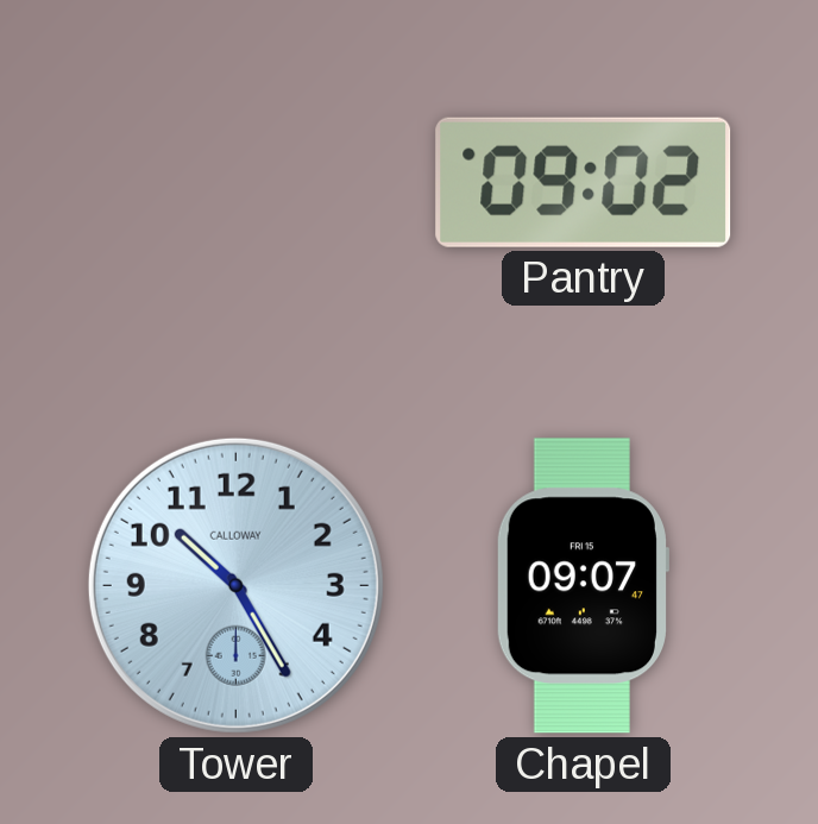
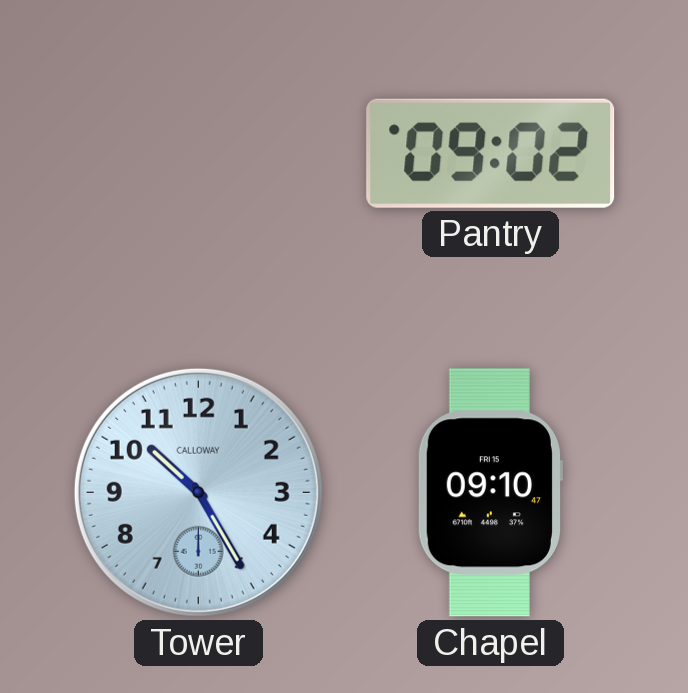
Chapel: 09:07 -> 09:10
